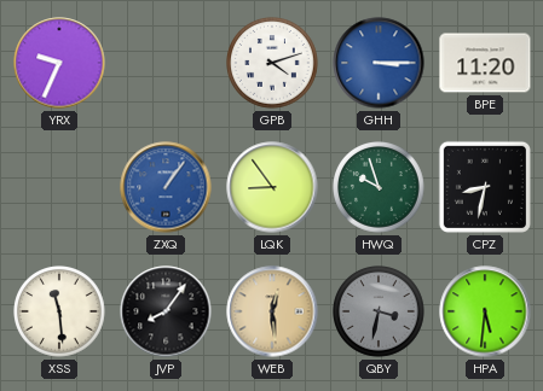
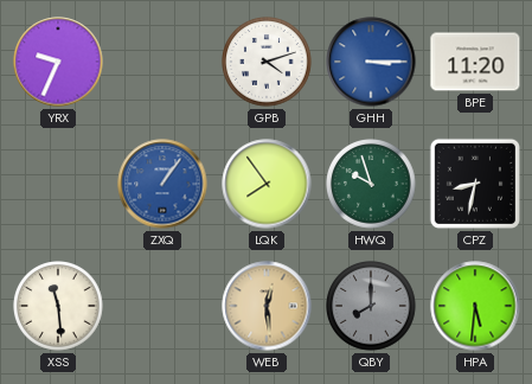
LQK: 8:54 -> 7:54
JVP: 8:06 -> none
QBY: 3:32 -> 8:00
